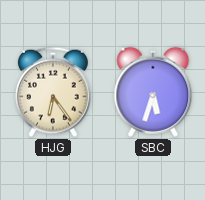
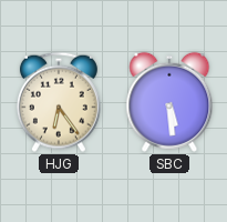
SBC: 5:33 -> 5:29
